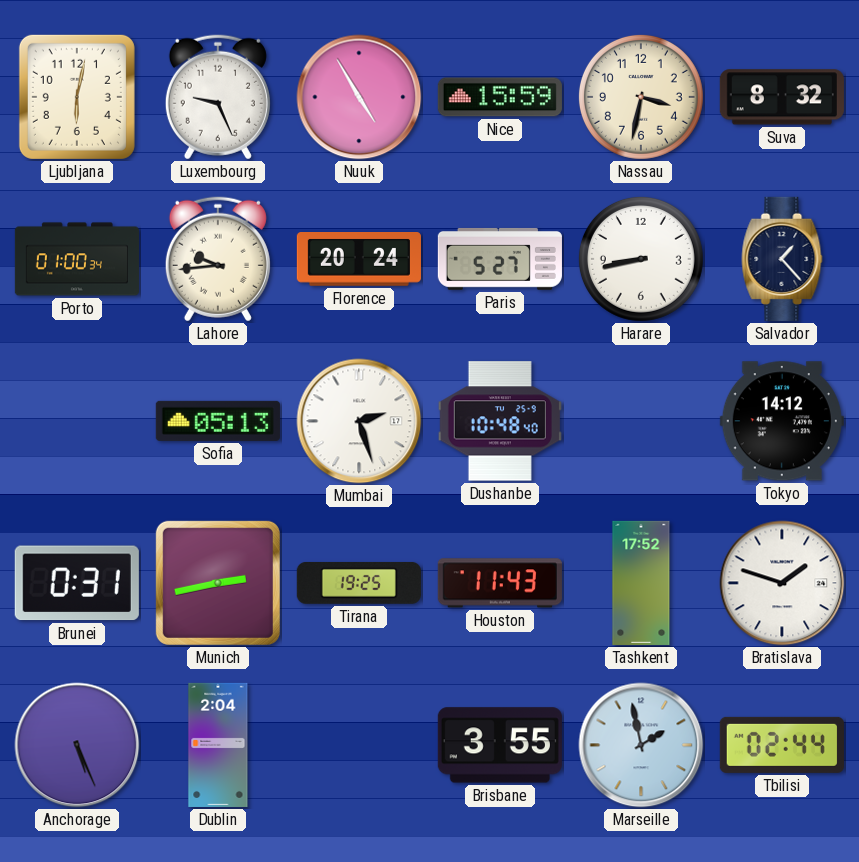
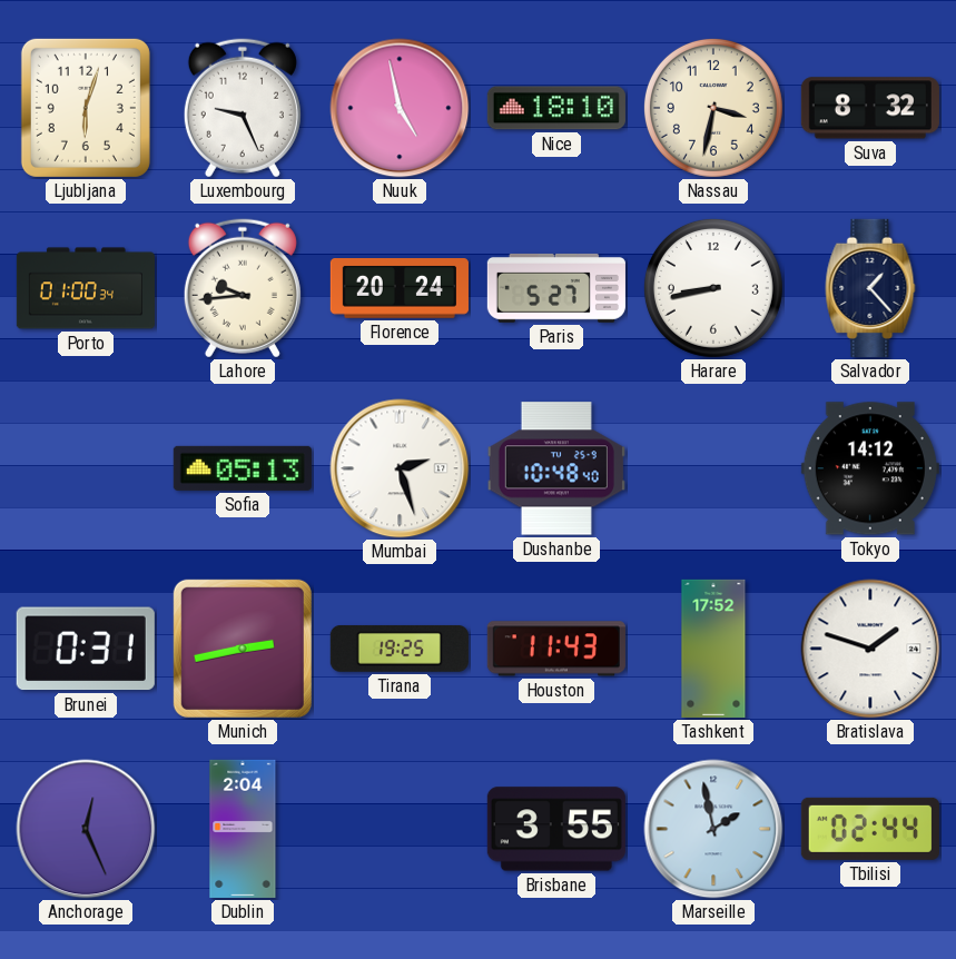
Ljubljana: 6:02 -> 6:03
Nuuk: 4:55 -> 4:58
Nice: 15:59 -> 18:10
Anchorage: 5:26 -> 12:26
